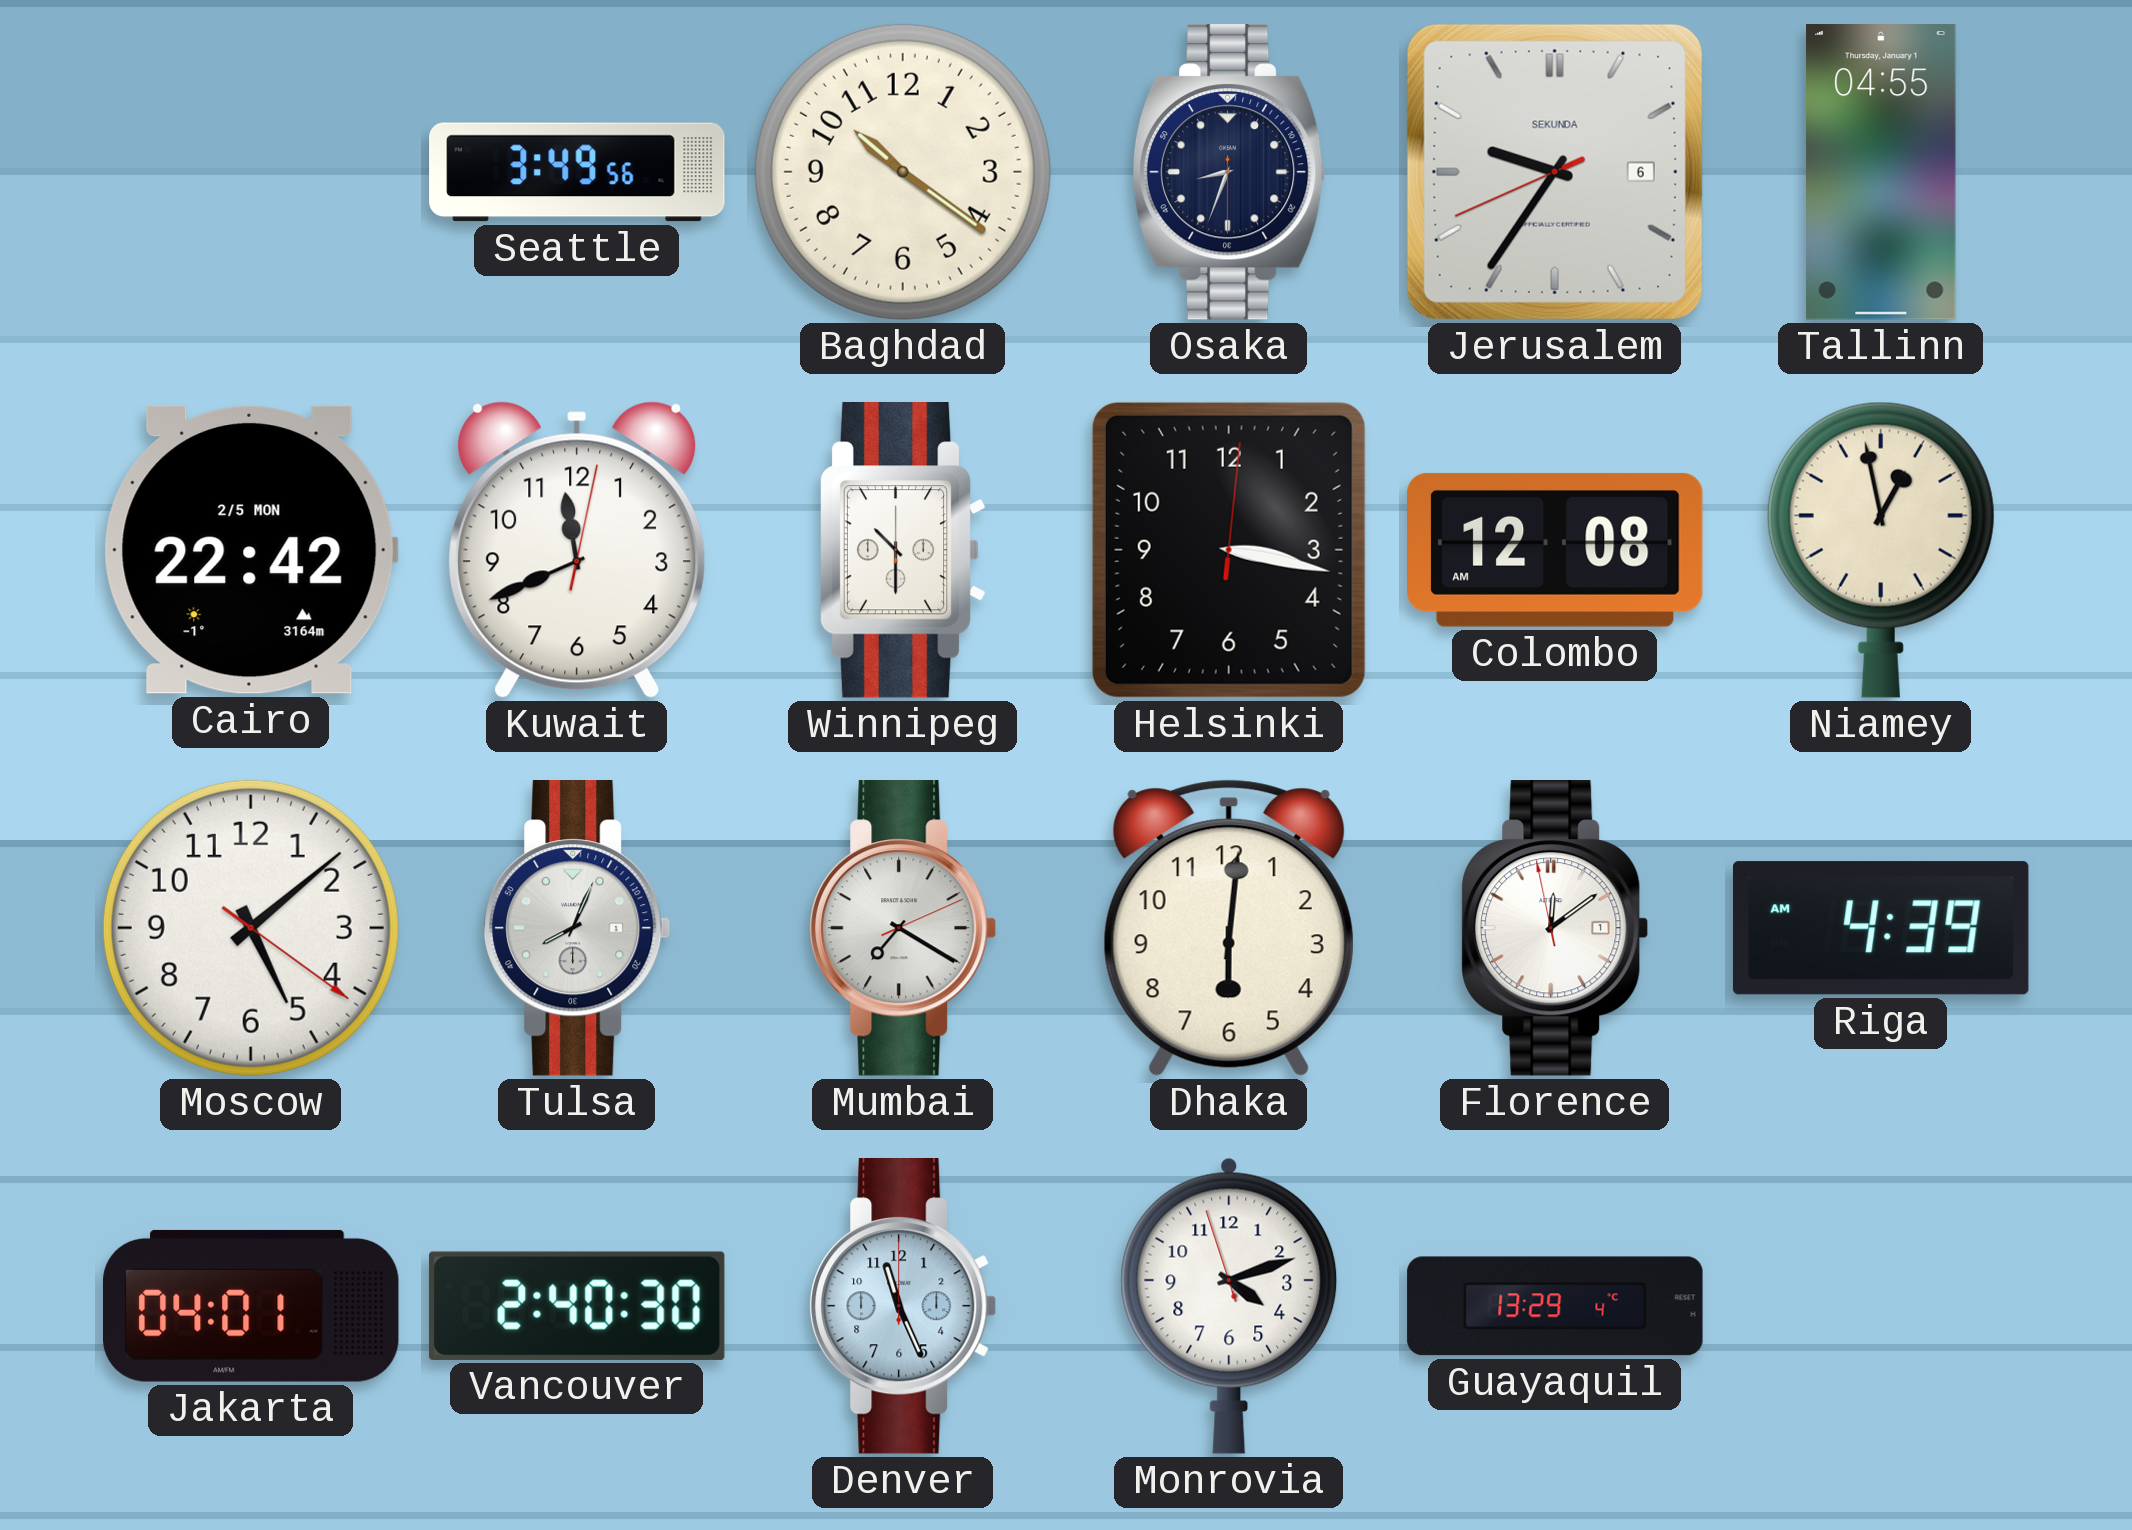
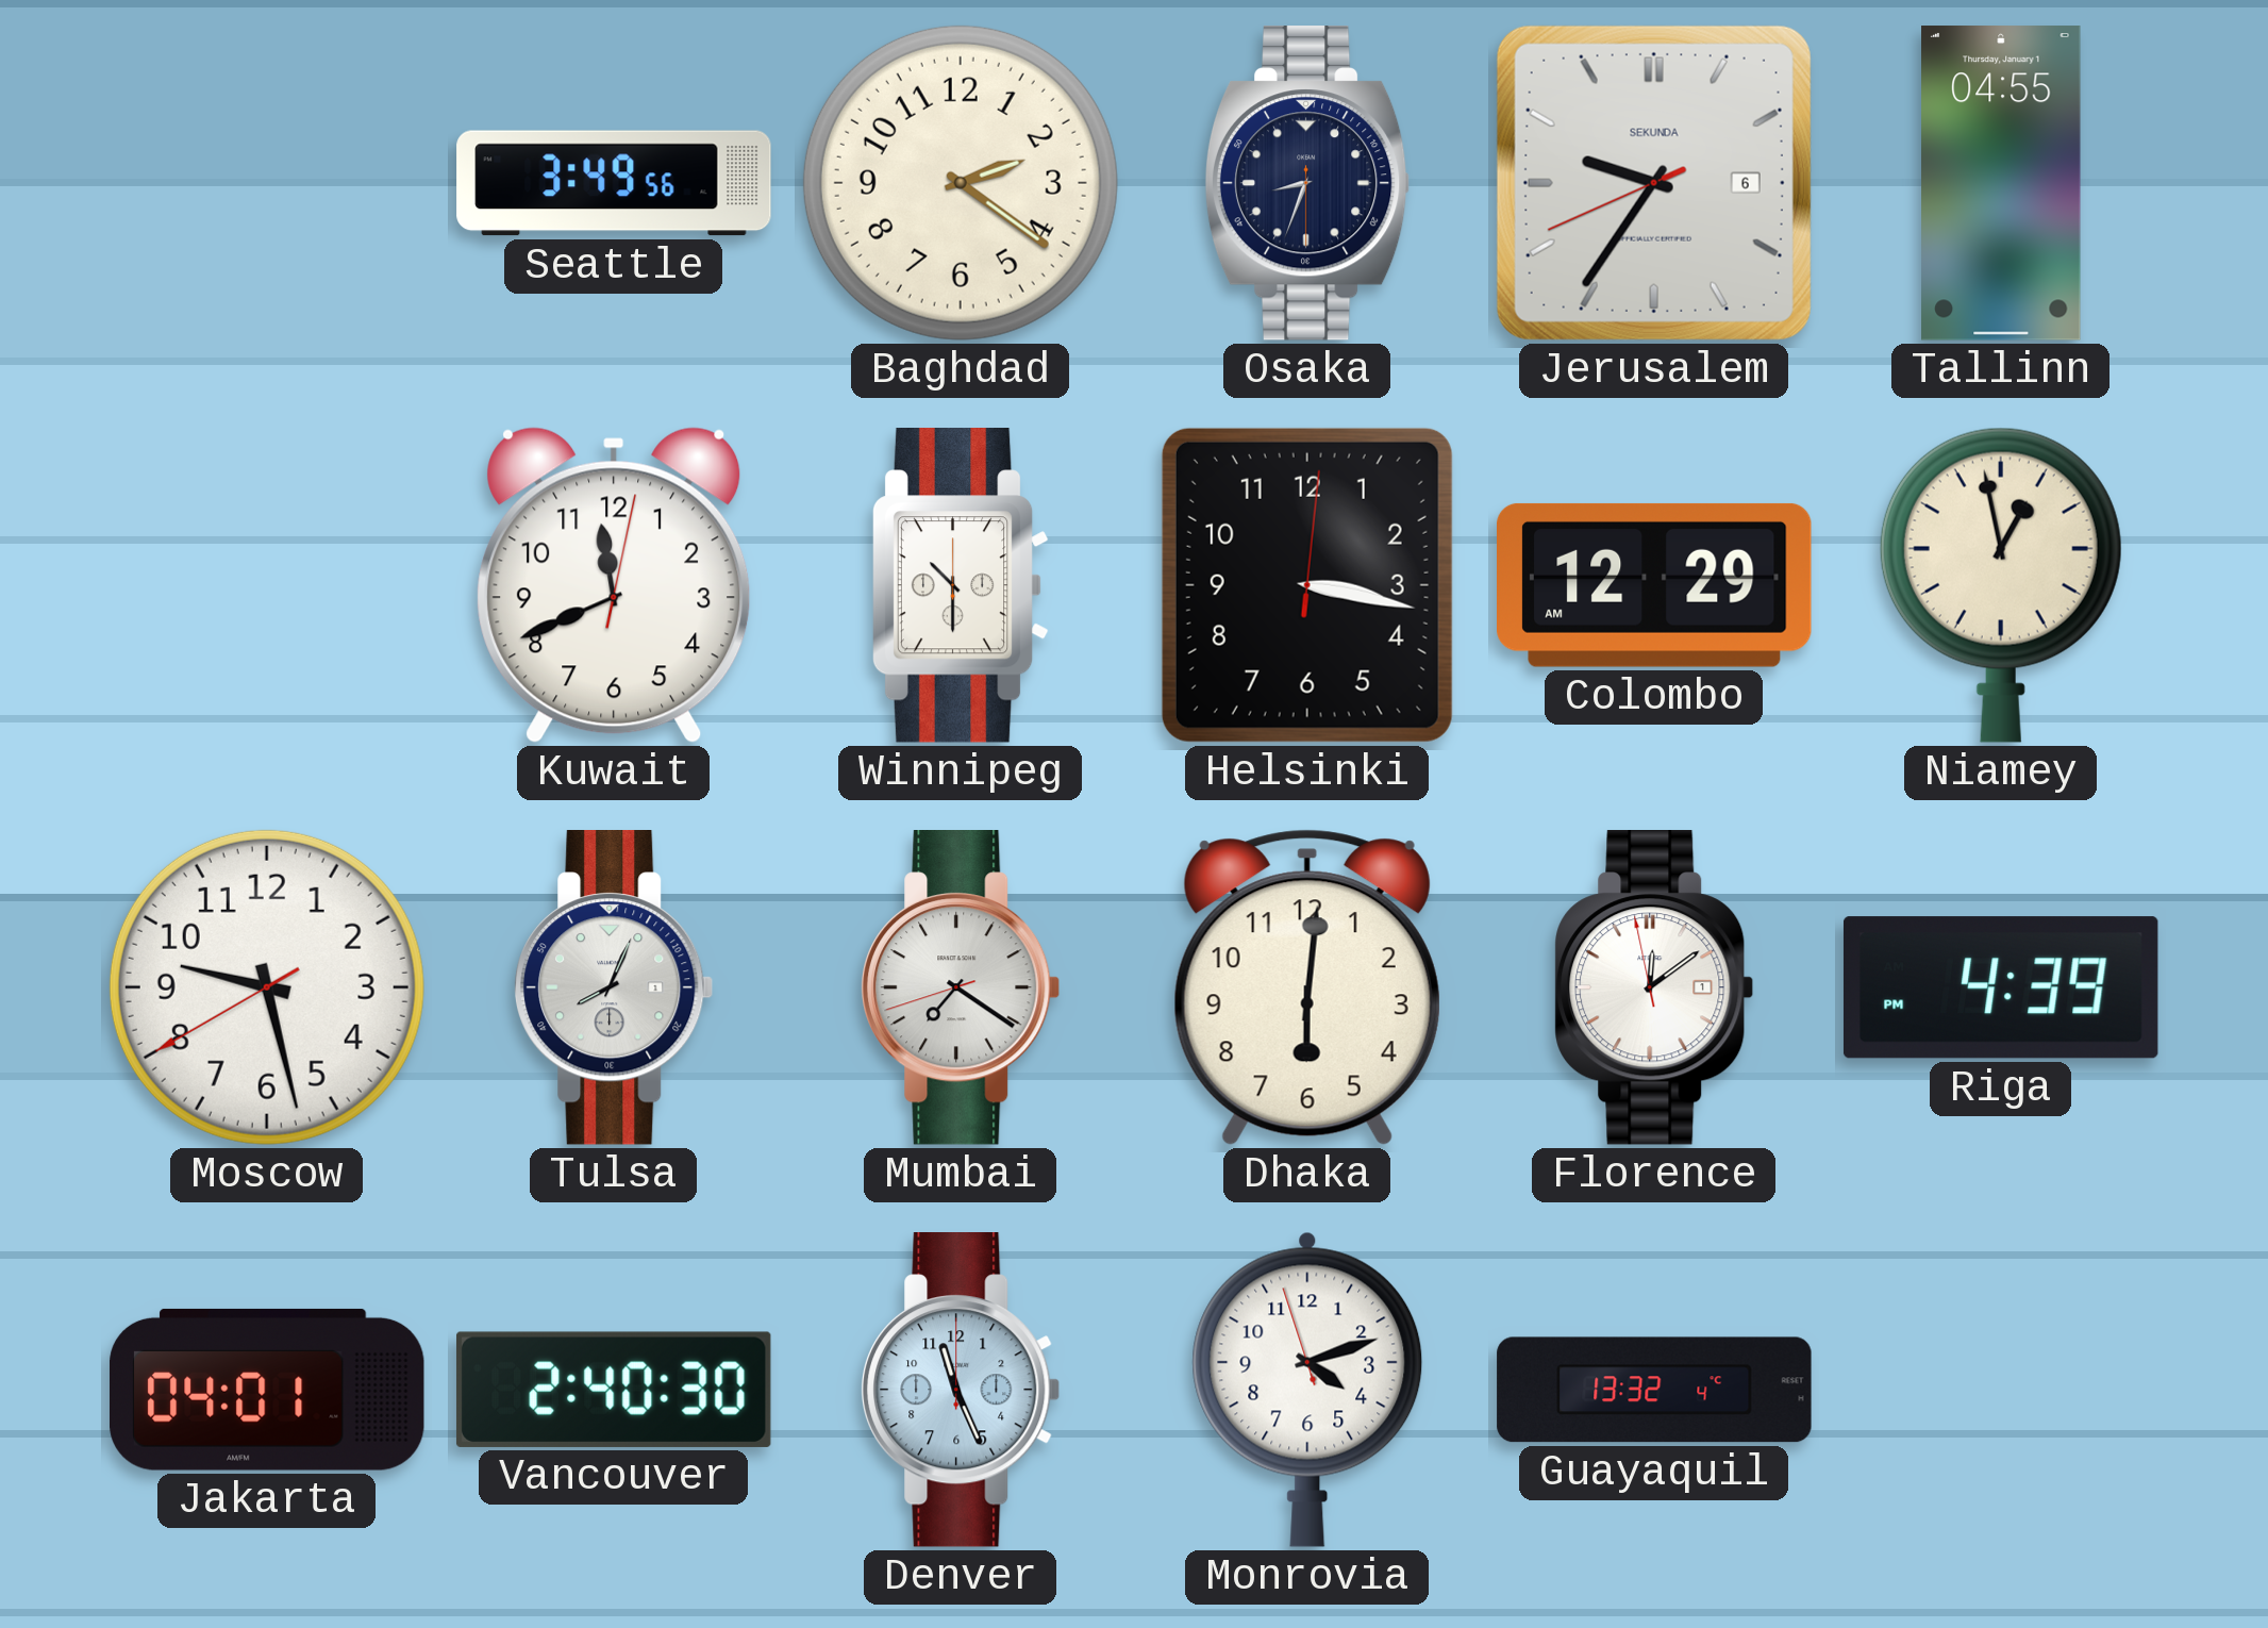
Baghdad: 10:21 -> 2:21
Cairo: 22:42 -> none
Colombo: 12:08 -> 12:29
Moscow: 5:08 -> 9:27
Mumbai: 7:20:11 -> 7:20:42
Riga: 4:39 AM -> 4:39 PM
Guayaquil: 13:29 -> 13:32
